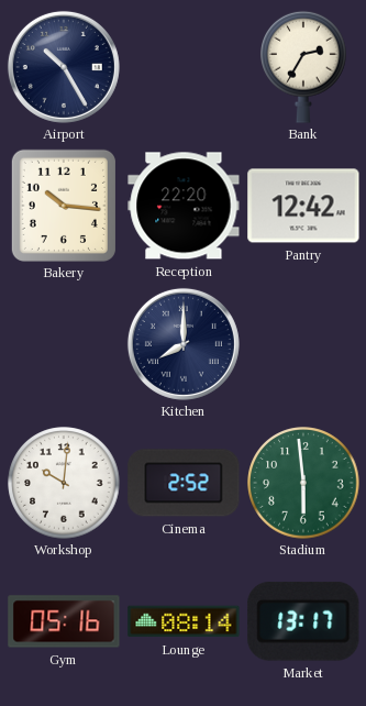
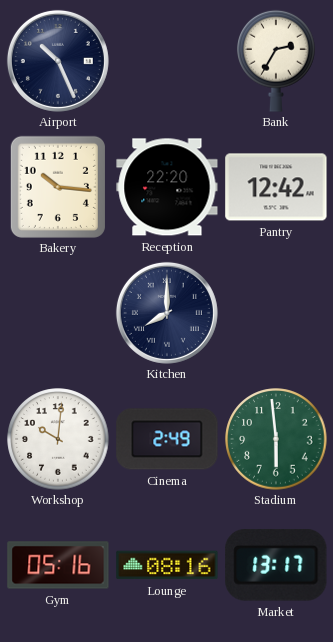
Airport: 10:25 -> 10:26
Cinema: 2:52 -> 2:49
Lounge: 08:14 -> 08:16
